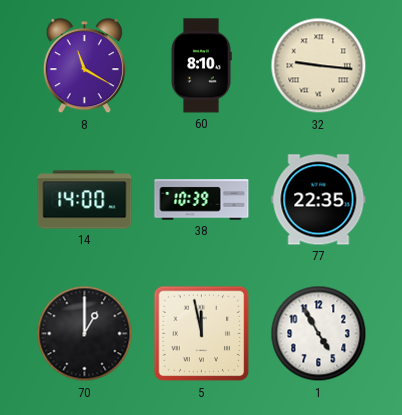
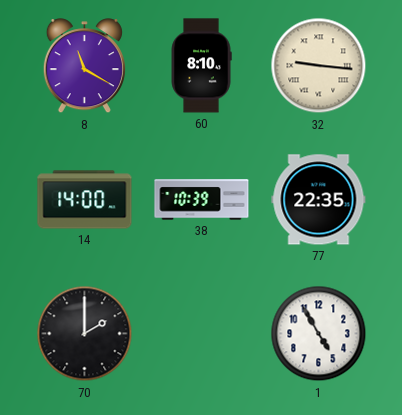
70: 1:00 -> 2:00
5: 11:58 -> none
